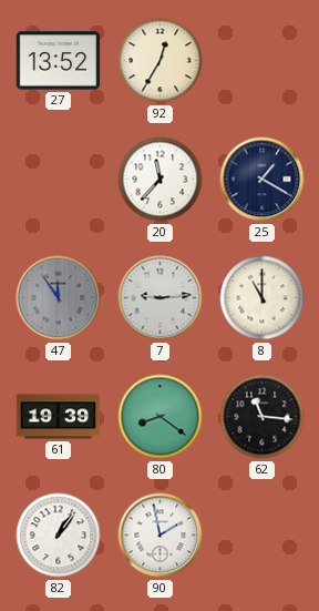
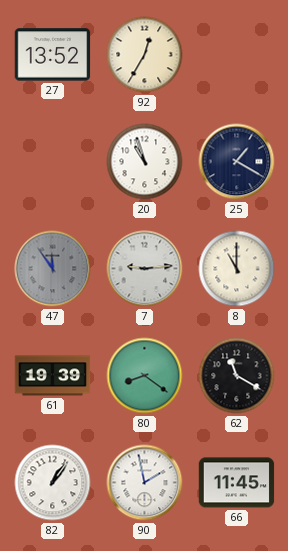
20: 11:37 -> 10:57
62: 11:16 -> 11:20
66: none -> 11:45
